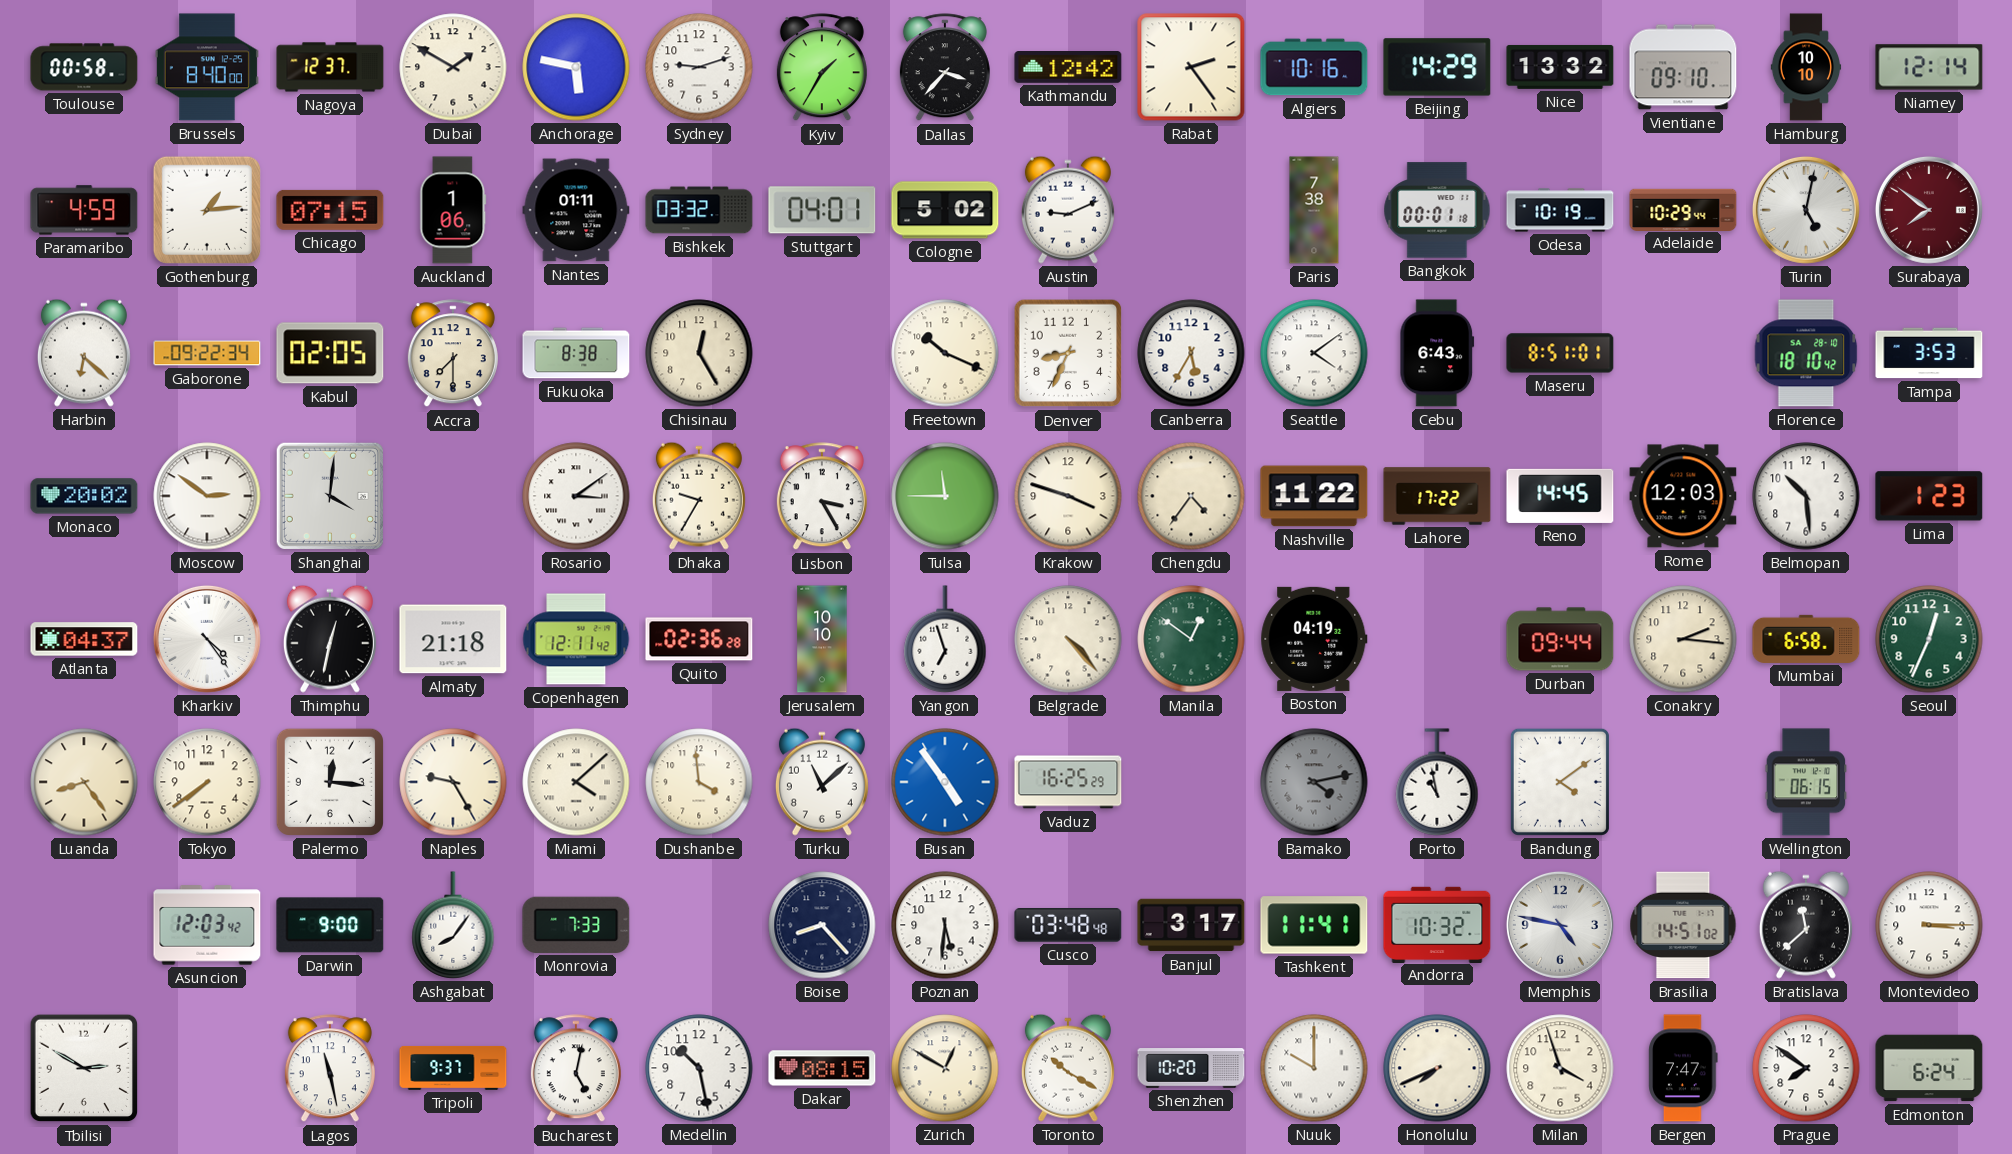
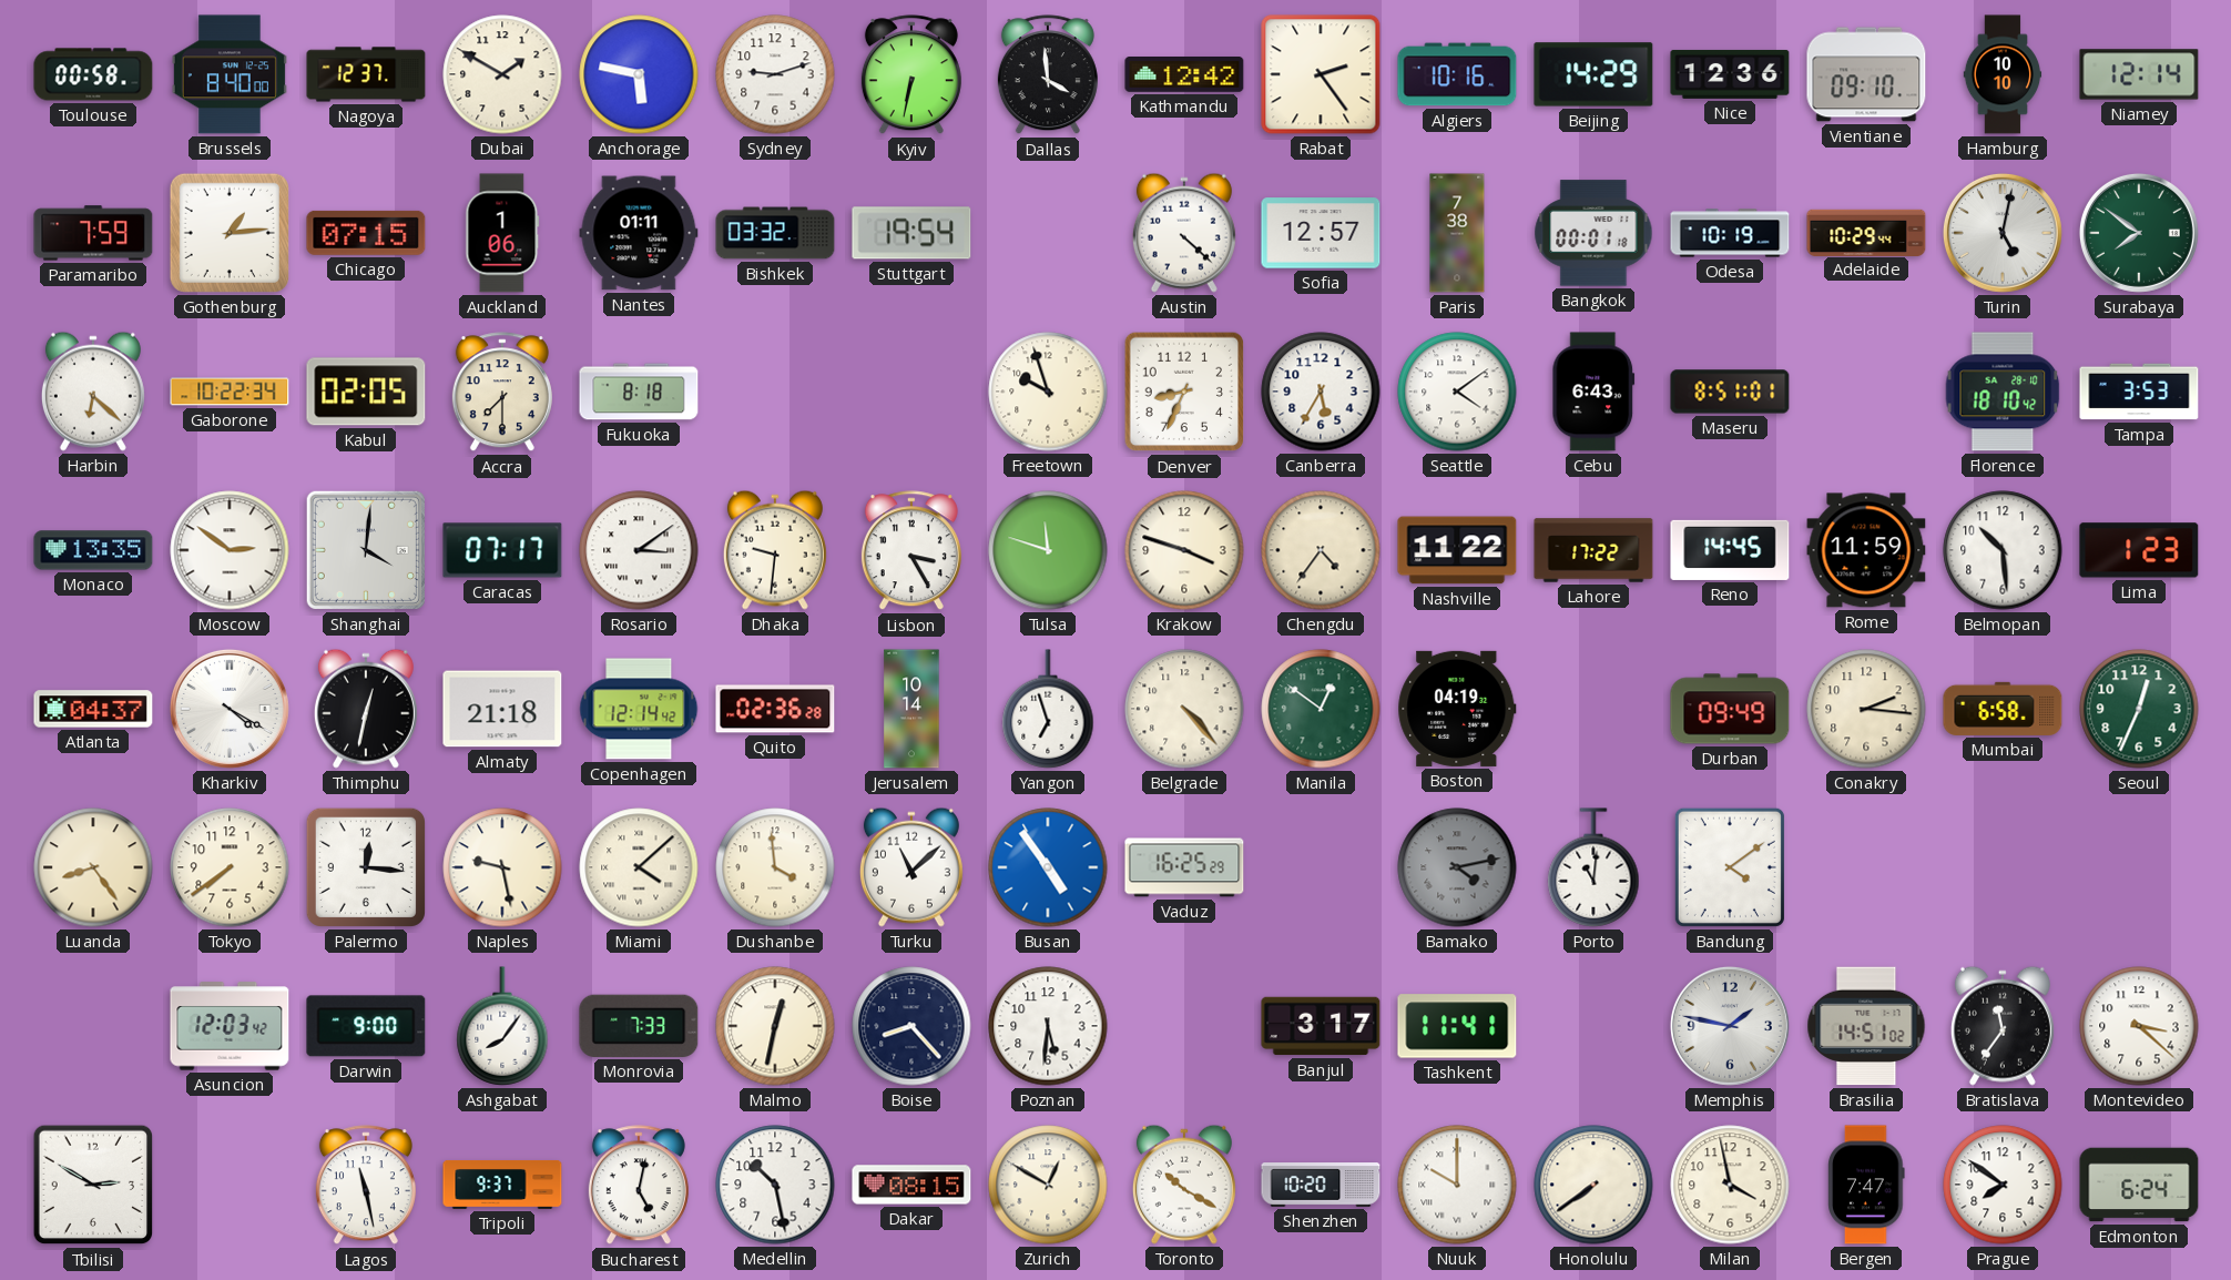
Kyiv: 1:35 -> 6:32
Dallas: 3:37 -> 3:59
Nice: 13:32 -> 12:36
Paramaribo: 4:59 -> 7:59
Stuttgart: 04:01 -> 19:54
Cologne: 5:02 -> none
Austin: 9:11 -> 4:22
Sofia: none -> 12:57
Surabaya dial: burgundy -> green
Gaborone: 09:22 -> 10:22
Fukuoka: 8:38 -> 8:18
Chisinau: 12:25 -> none
Freetown: 10:19 -> 9:57
Monaco: 20:02 -> 13:35
Caracas: none -> 07:17
Dhaka: 9:35 -> 9:31
Tulsa: 11:45 -> 11:48
Rome: 12:03 -> 11:59
Kharkiv: 4:24 -> 4:20
Copenhagen: 12:11 -> 12:14
Jerusalem: 10:10 -> 10:14
Durban: 09:44 -> 09:49
Naples: 9:25 -> 9:28
Porto: 10:58 -> 11:01
Wellington: 06:15 -> none
Malmo: none -> 12:32
Cusco: 03:48 -> none
Andorra: 10:32 -> none
Memphis: 4:47 -> 1:47
Bratislava: 11:38 -> 11:36
Montevideo: 3:15 -> 3:22
Honolulu: 7:41 -> 7:39
Milan: 3:57 -> 3:58
